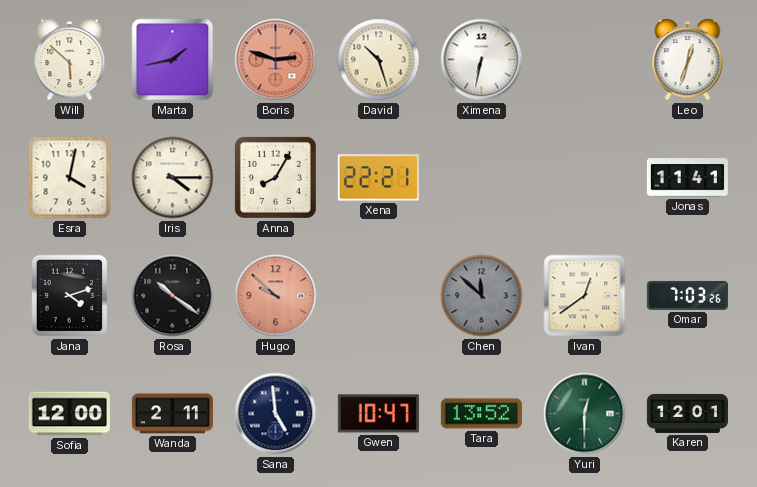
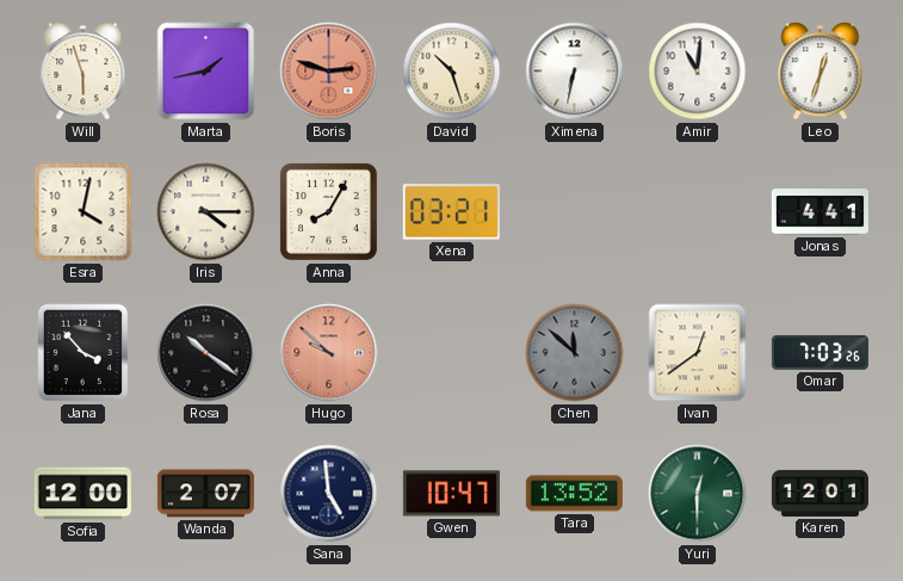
Will: 5:52 -> 5:57
Amir: none -> 11:01
Xena: 22:21 -> 03:21
Jonas: 11:41 -> 4:41
Jana: 4:12 -> 3:53
Wanda: 2:11 -> 2:07
